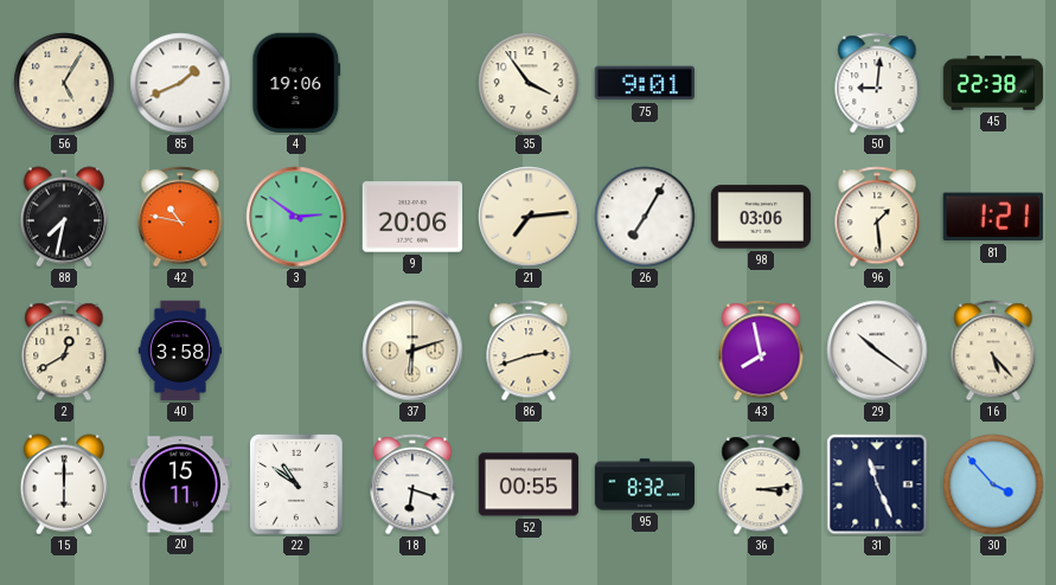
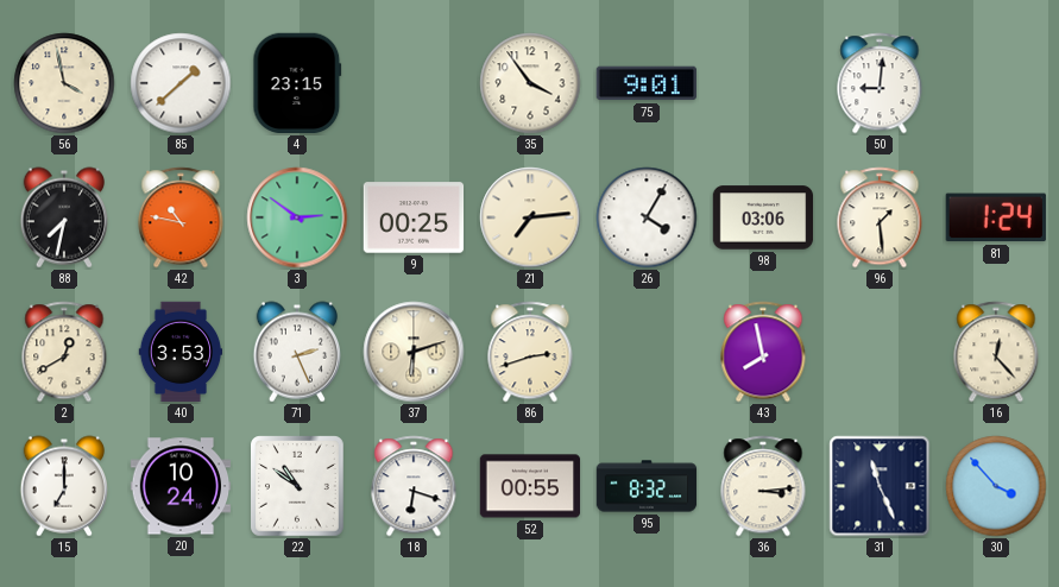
56: 5:05 -> 3:58
85: 1:41 -> 1:38
4: 19:06 -> 23:15
45: 22:38 -> none
9: 20:06 -> 00:25
26: 7:05 -> 4:05
81: 1:21 -> 1:24
40: 3:58 -> 3:53
71: none -> 2:26
29: 10:21 -> none
16: 5:23 -> 12:23
15: 6:00 -> 7:00
20: 15:11 -> 10:24
